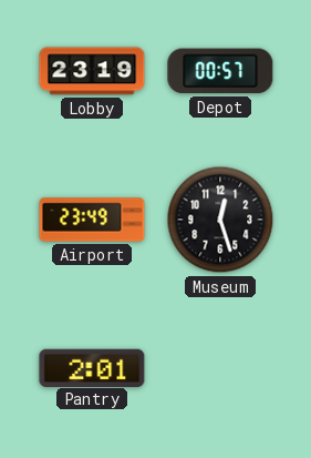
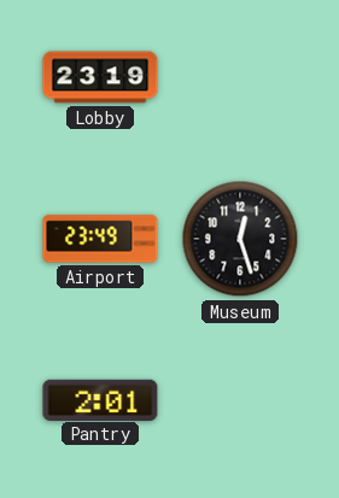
Depot: 00:57 -> none
